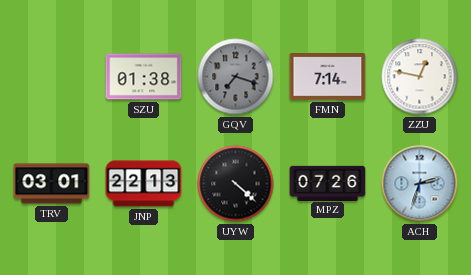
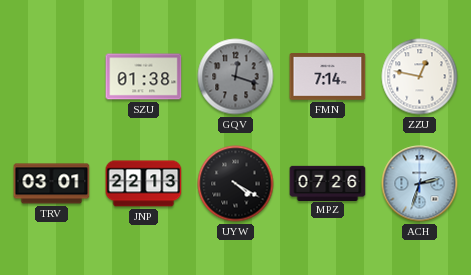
GQV: 7:18 -> 12:18
UYW: 4:22 -> 4:20
